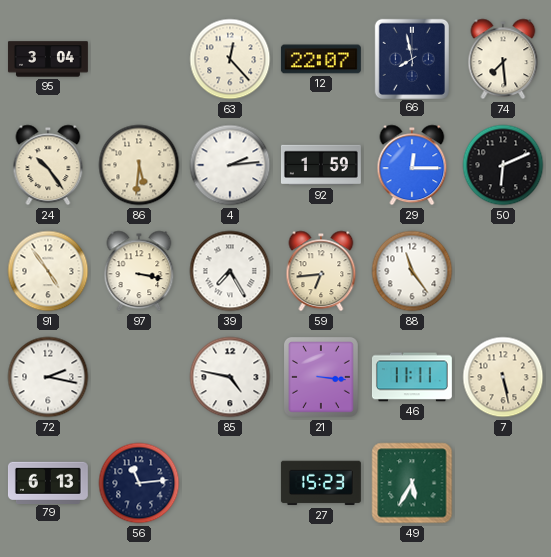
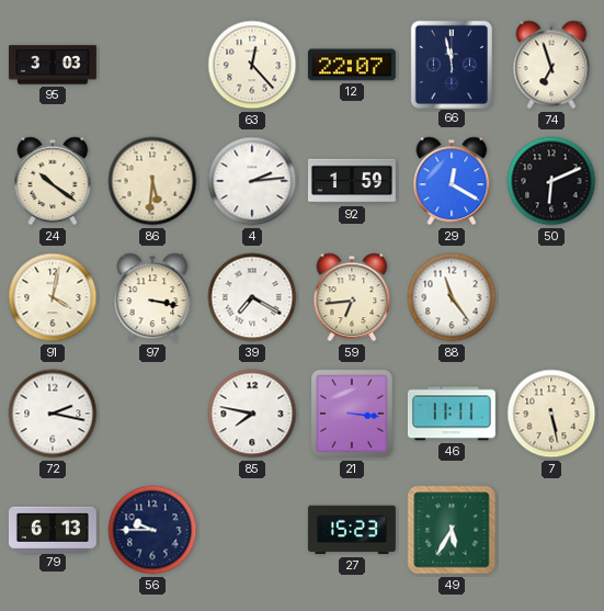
95: 3:04 -> 3:03
66: 7:58 -> 11:58
74: 7:29 -> 6:57
24: 10:24 -> 10:21
29: 12:15 -> 12:20
91: 4:54 -> 4:02
39: 7:25 -> 7:20
85: 4:47 -> 7:47
56: 11:14 -> 9:45
